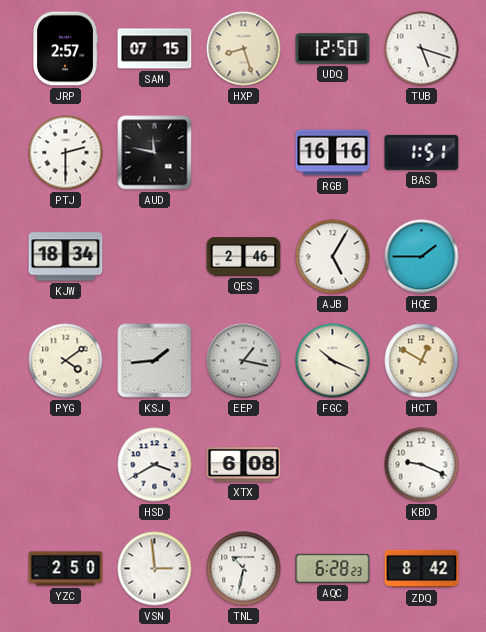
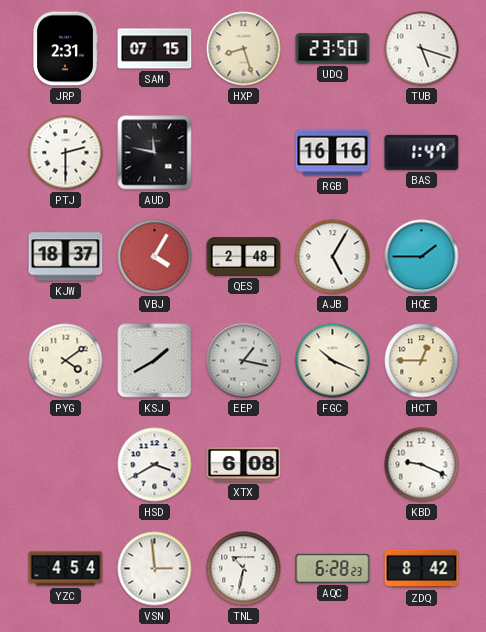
JRP: 2:57 -> 2:31
UDQ: 12:50 -> 23:50
BAS: 1:51 -> 1:47
KJW: 18:34 -> 18:37
VBJ: none -> 4:05
QES: 2:46 -> 2:48
KSJ: 1:44 -> 1:40
HCT: 12:50 -> 12:45
YZC: 2:50 -> 4:54
